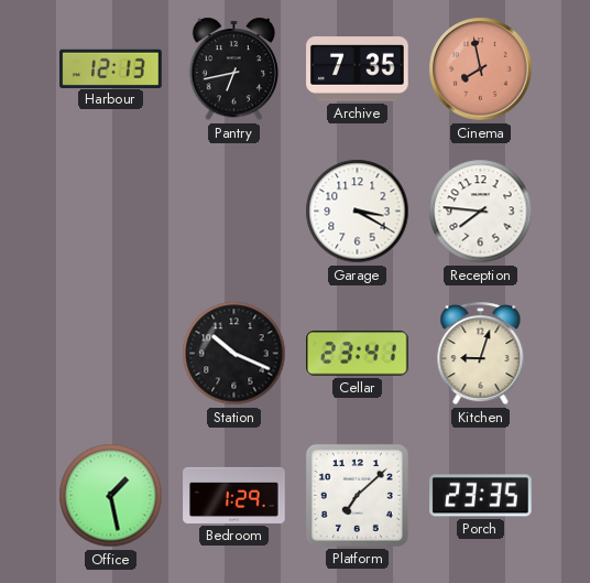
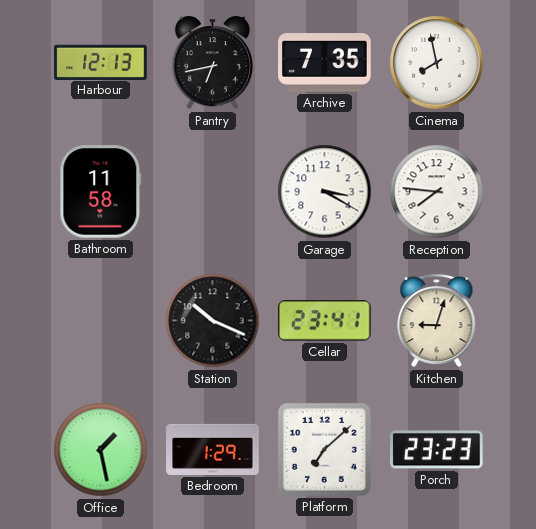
Cinema dial: salmon -> white
Bathroom: none -> 11:58
Porch: 23:35 -> 23:23
